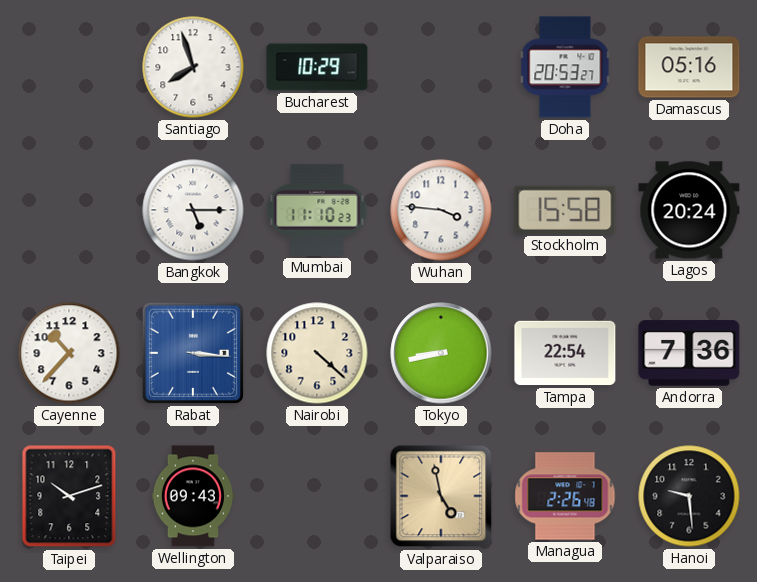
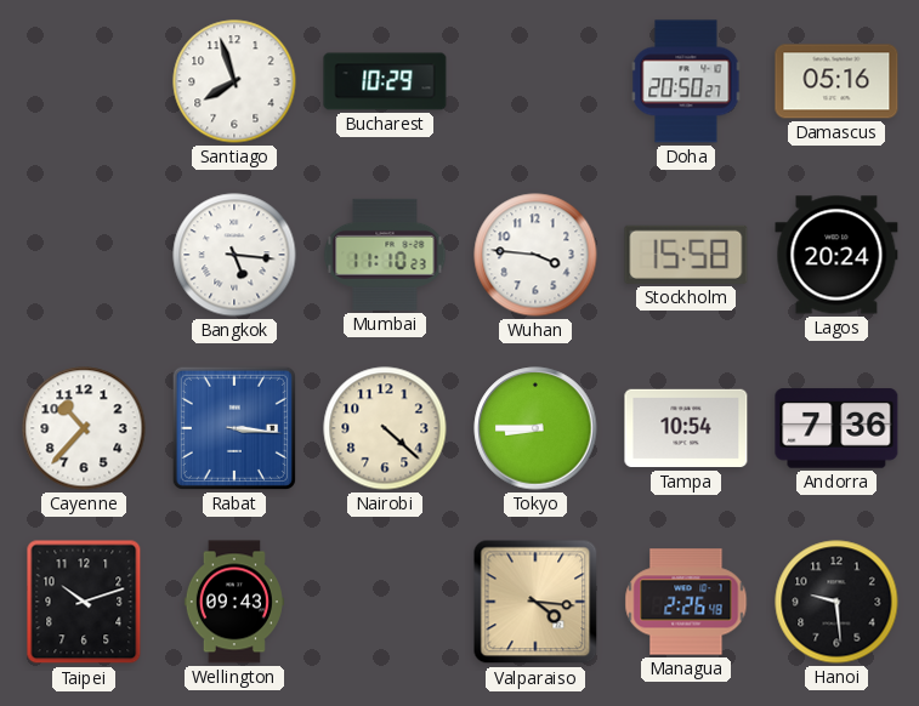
Doha: 20:53 -> 20:50
Bangkok: 5:15 -> 5:16
Tokyo: 8:43 -> 8:45
Tampa: 22:54 -> 10:54
Valparaiso: 4:58 -> 4:16
